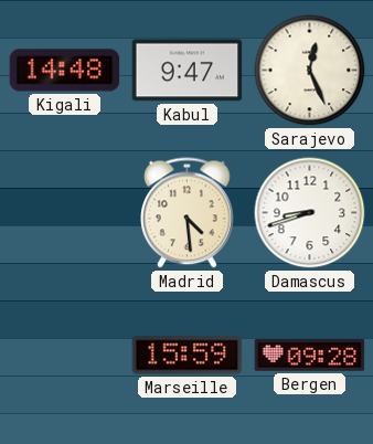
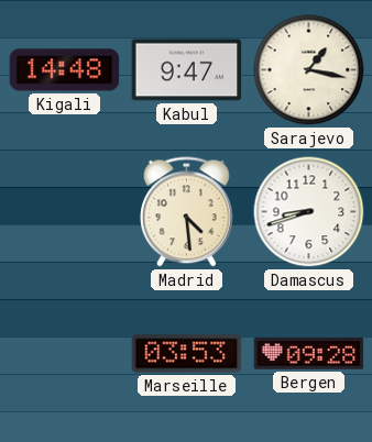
Sarajevo: 12:26 -> 1:17
Marseille: 15:59 -> 03:53
